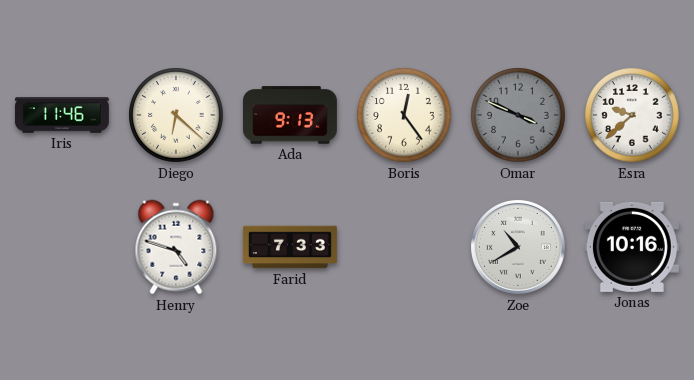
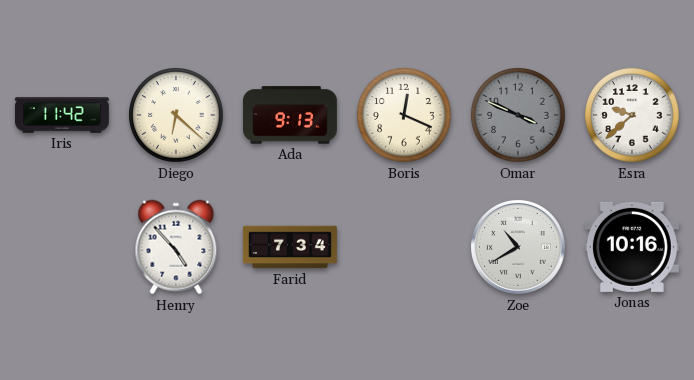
Iris: 11:46 -> 11:42
Boris: 12:24 -> 12:19
Henry: 4:48 -> 4:53
Farid: 7:33 -> 7:34
